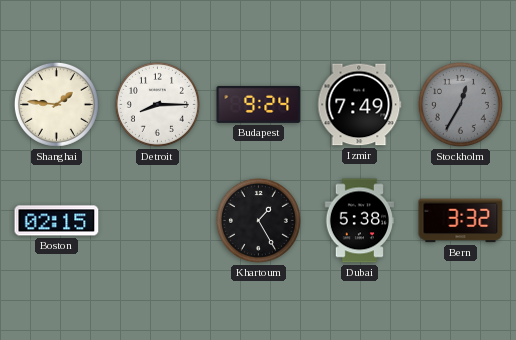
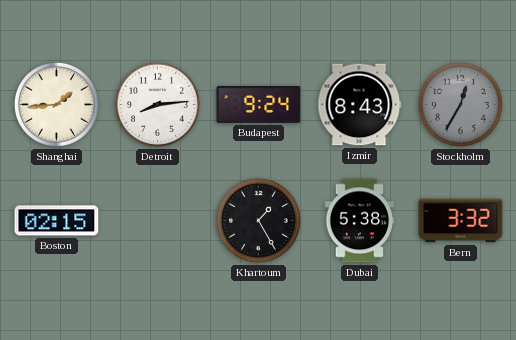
Shanghai: 1:46 -> 1:44
Detroit: 8:15 -> 8:14
Izmir: 7:49 -> 8:43
